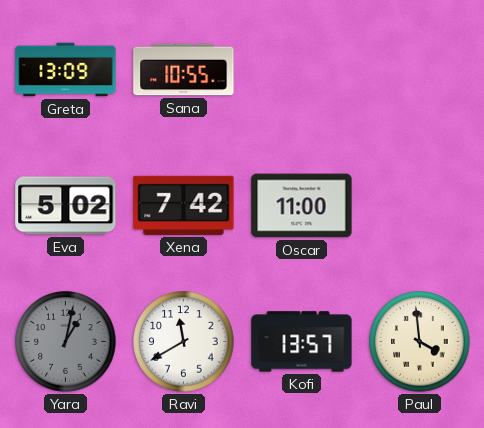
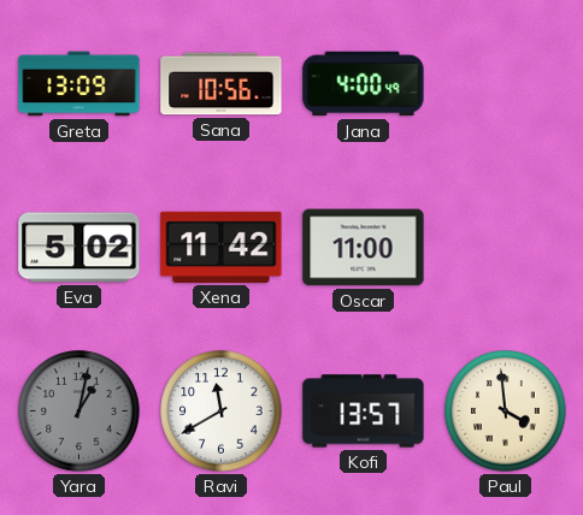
Sana: 10:55 -> 10:56
Jana: none -> 4:00
Xena: 7:42 -> 11:42
